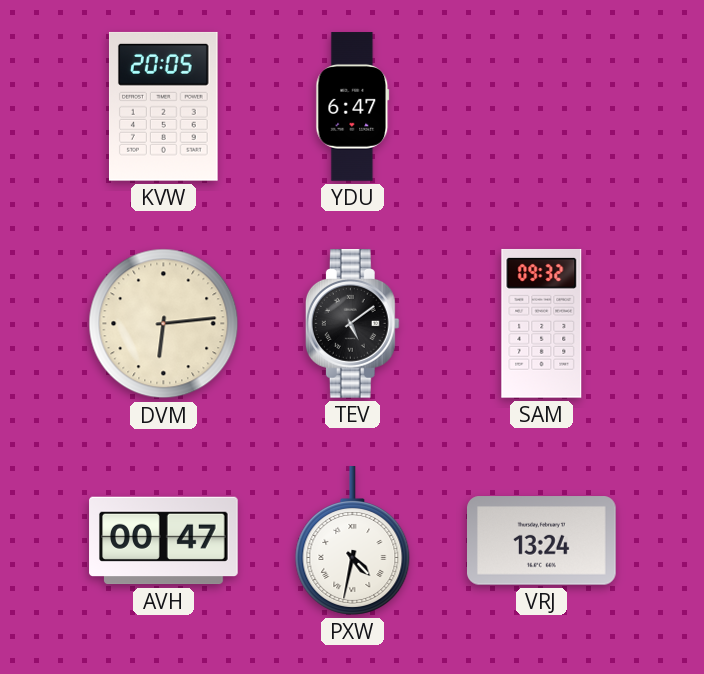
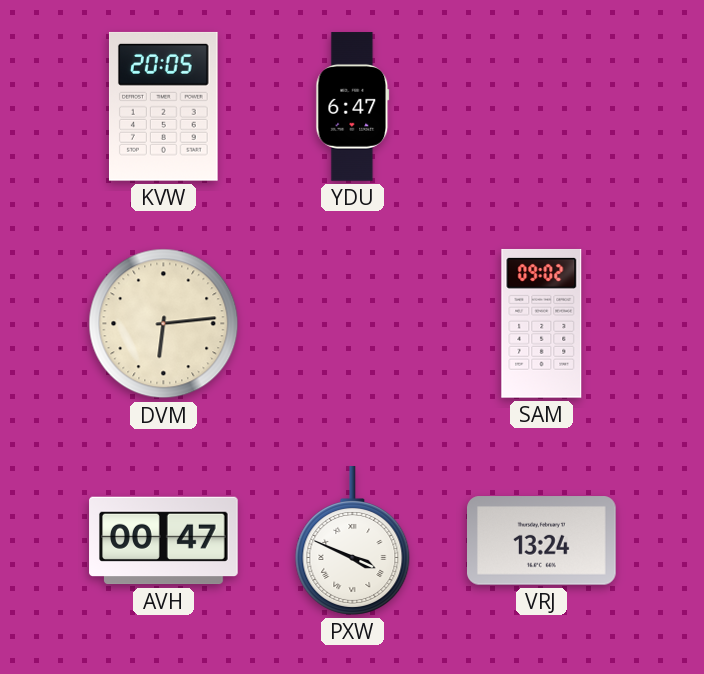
TEV: 5:09 -> none
SAM: 09:32 -> 09:02
PXW: 4:32 -> 3:49
